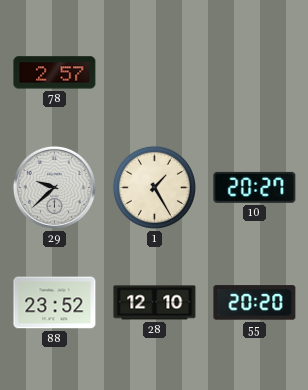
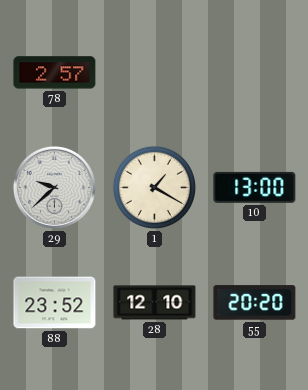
1: 1:25 -> 1:20
10: 20:27 -> 13:00
